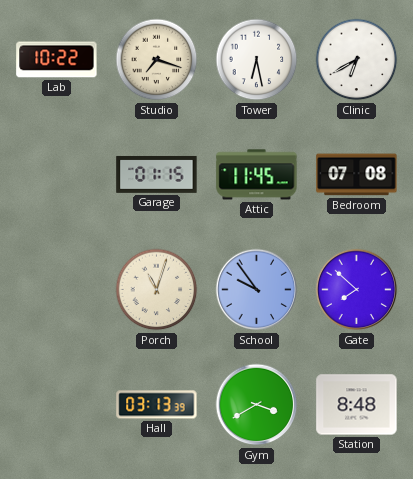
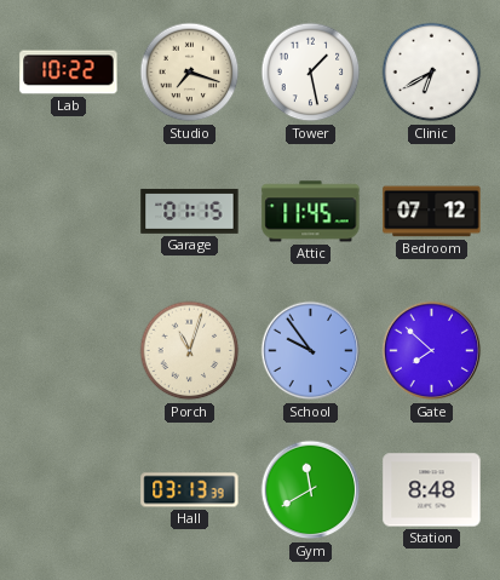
Tower: 6:28 -> 1:28
Bedroom: 07:08 -> 07:12
Gym: 3:40 -> 11:40
